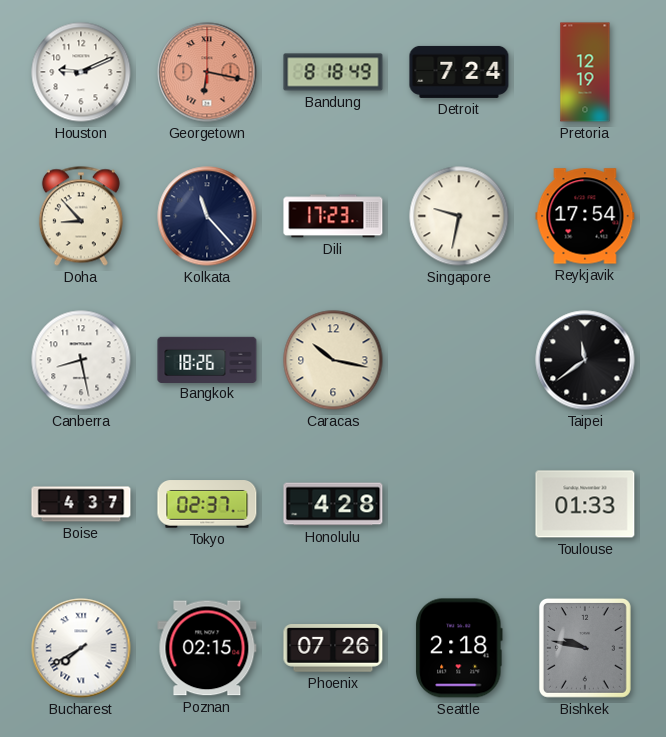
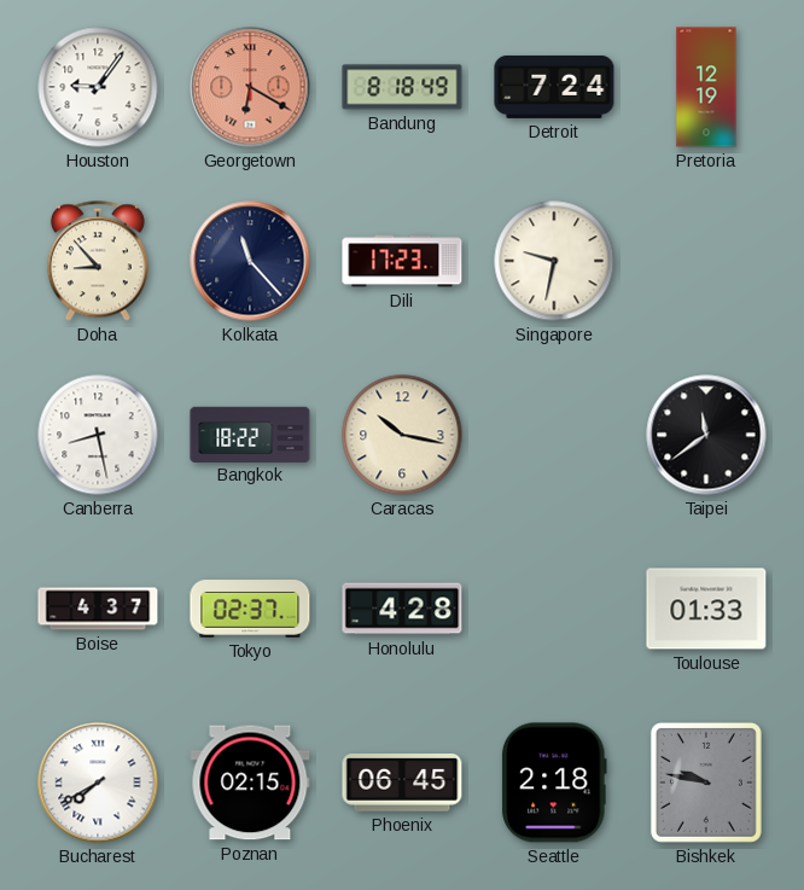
Houston: 9:11 -> 9:06
Georgetown: 6:17 -> 6:20
Reykjavik: 17:54 -> none
Bangkok: 18:26 -> 18:22
Phoenix: 07:26 -> 06:45
